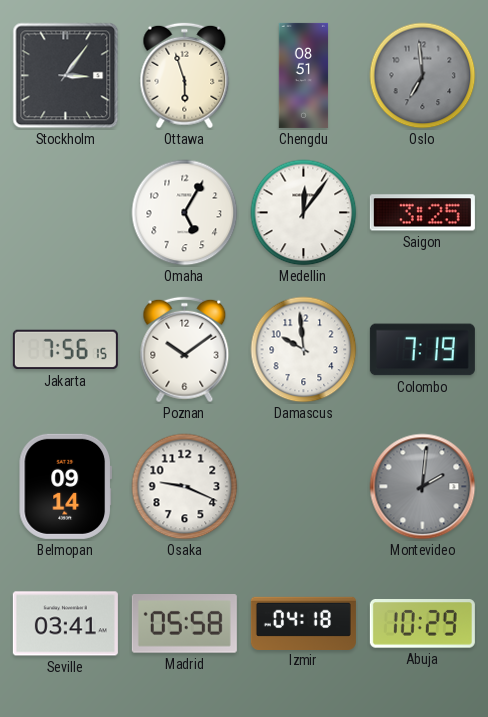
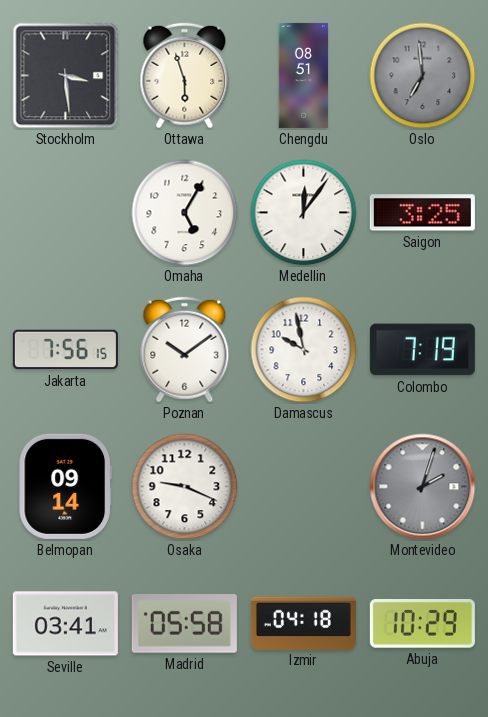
Stockholm: 3:06 -> 3:29
Damascus: 9:59 -> 9:58
Montevideo: 2:01 -> 2:03
